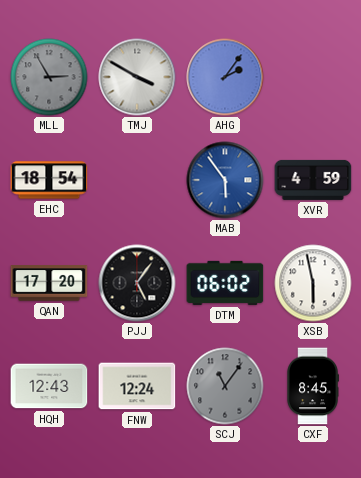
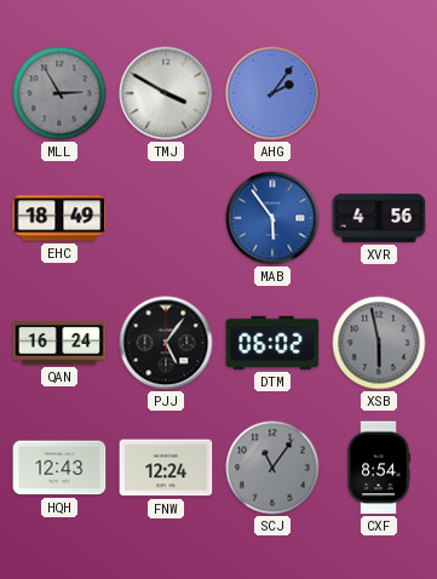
EHC: 18:54 -> 18:49
XVR: 4:59 -> 4:56
QAN: 17:20 -> 16:24
XSB dial: white -> grey
CXF: 8:45 -> 8:54
